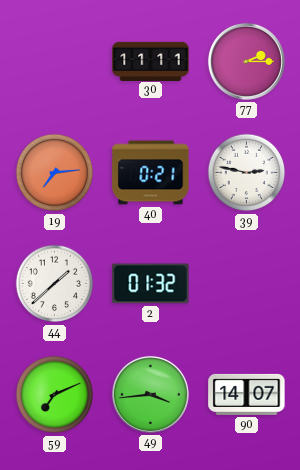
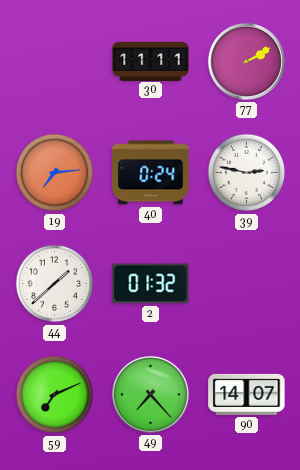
77: 2:15 -> 2:10
40: 0:21 -> 0:24
49: 3:44 -> 7:23
